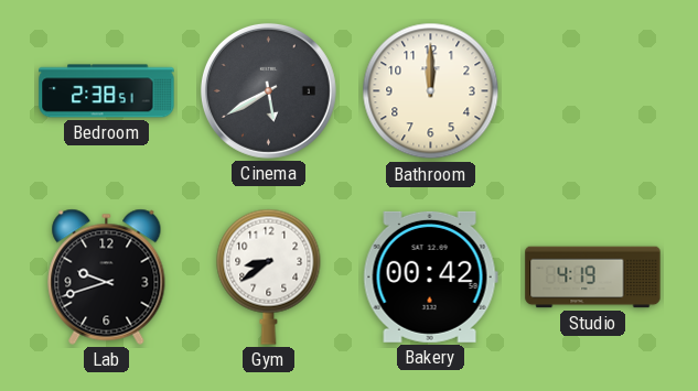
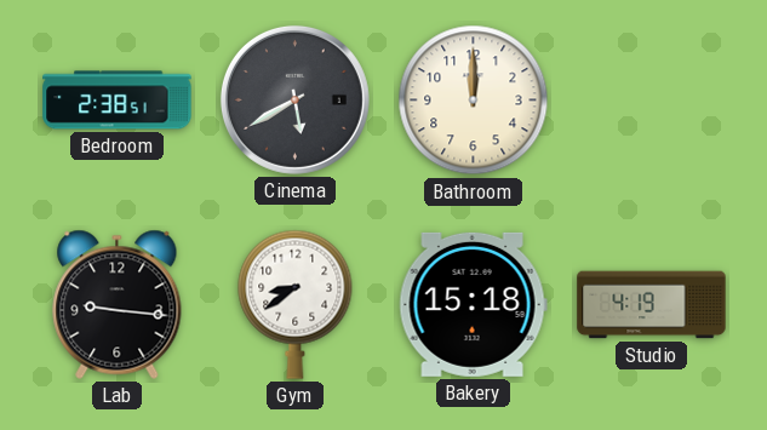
Lab: 9:42 -> 9:16
Bakery: 00:42 -> 15:18
